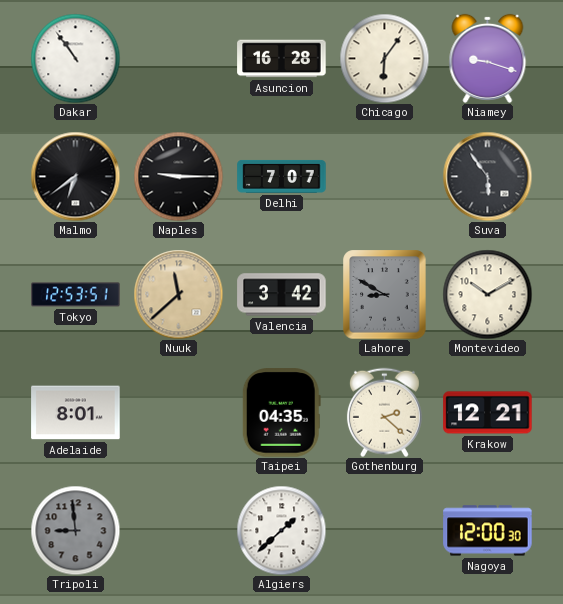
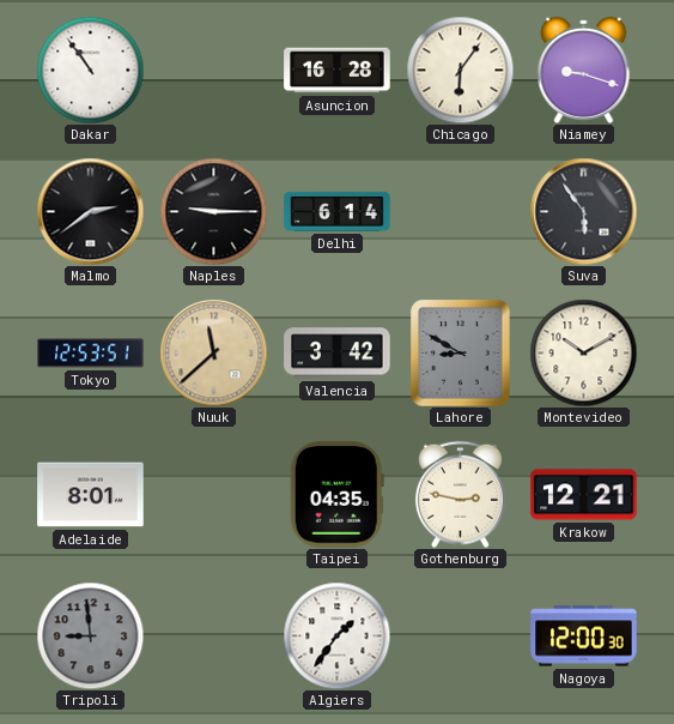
Malmo: 6:39 -> 2:39
Delhi: 7:07 -> 6:14
Gothenburg: 2:22 -> 2:47
Algiers: 1:38 -> 1:36
